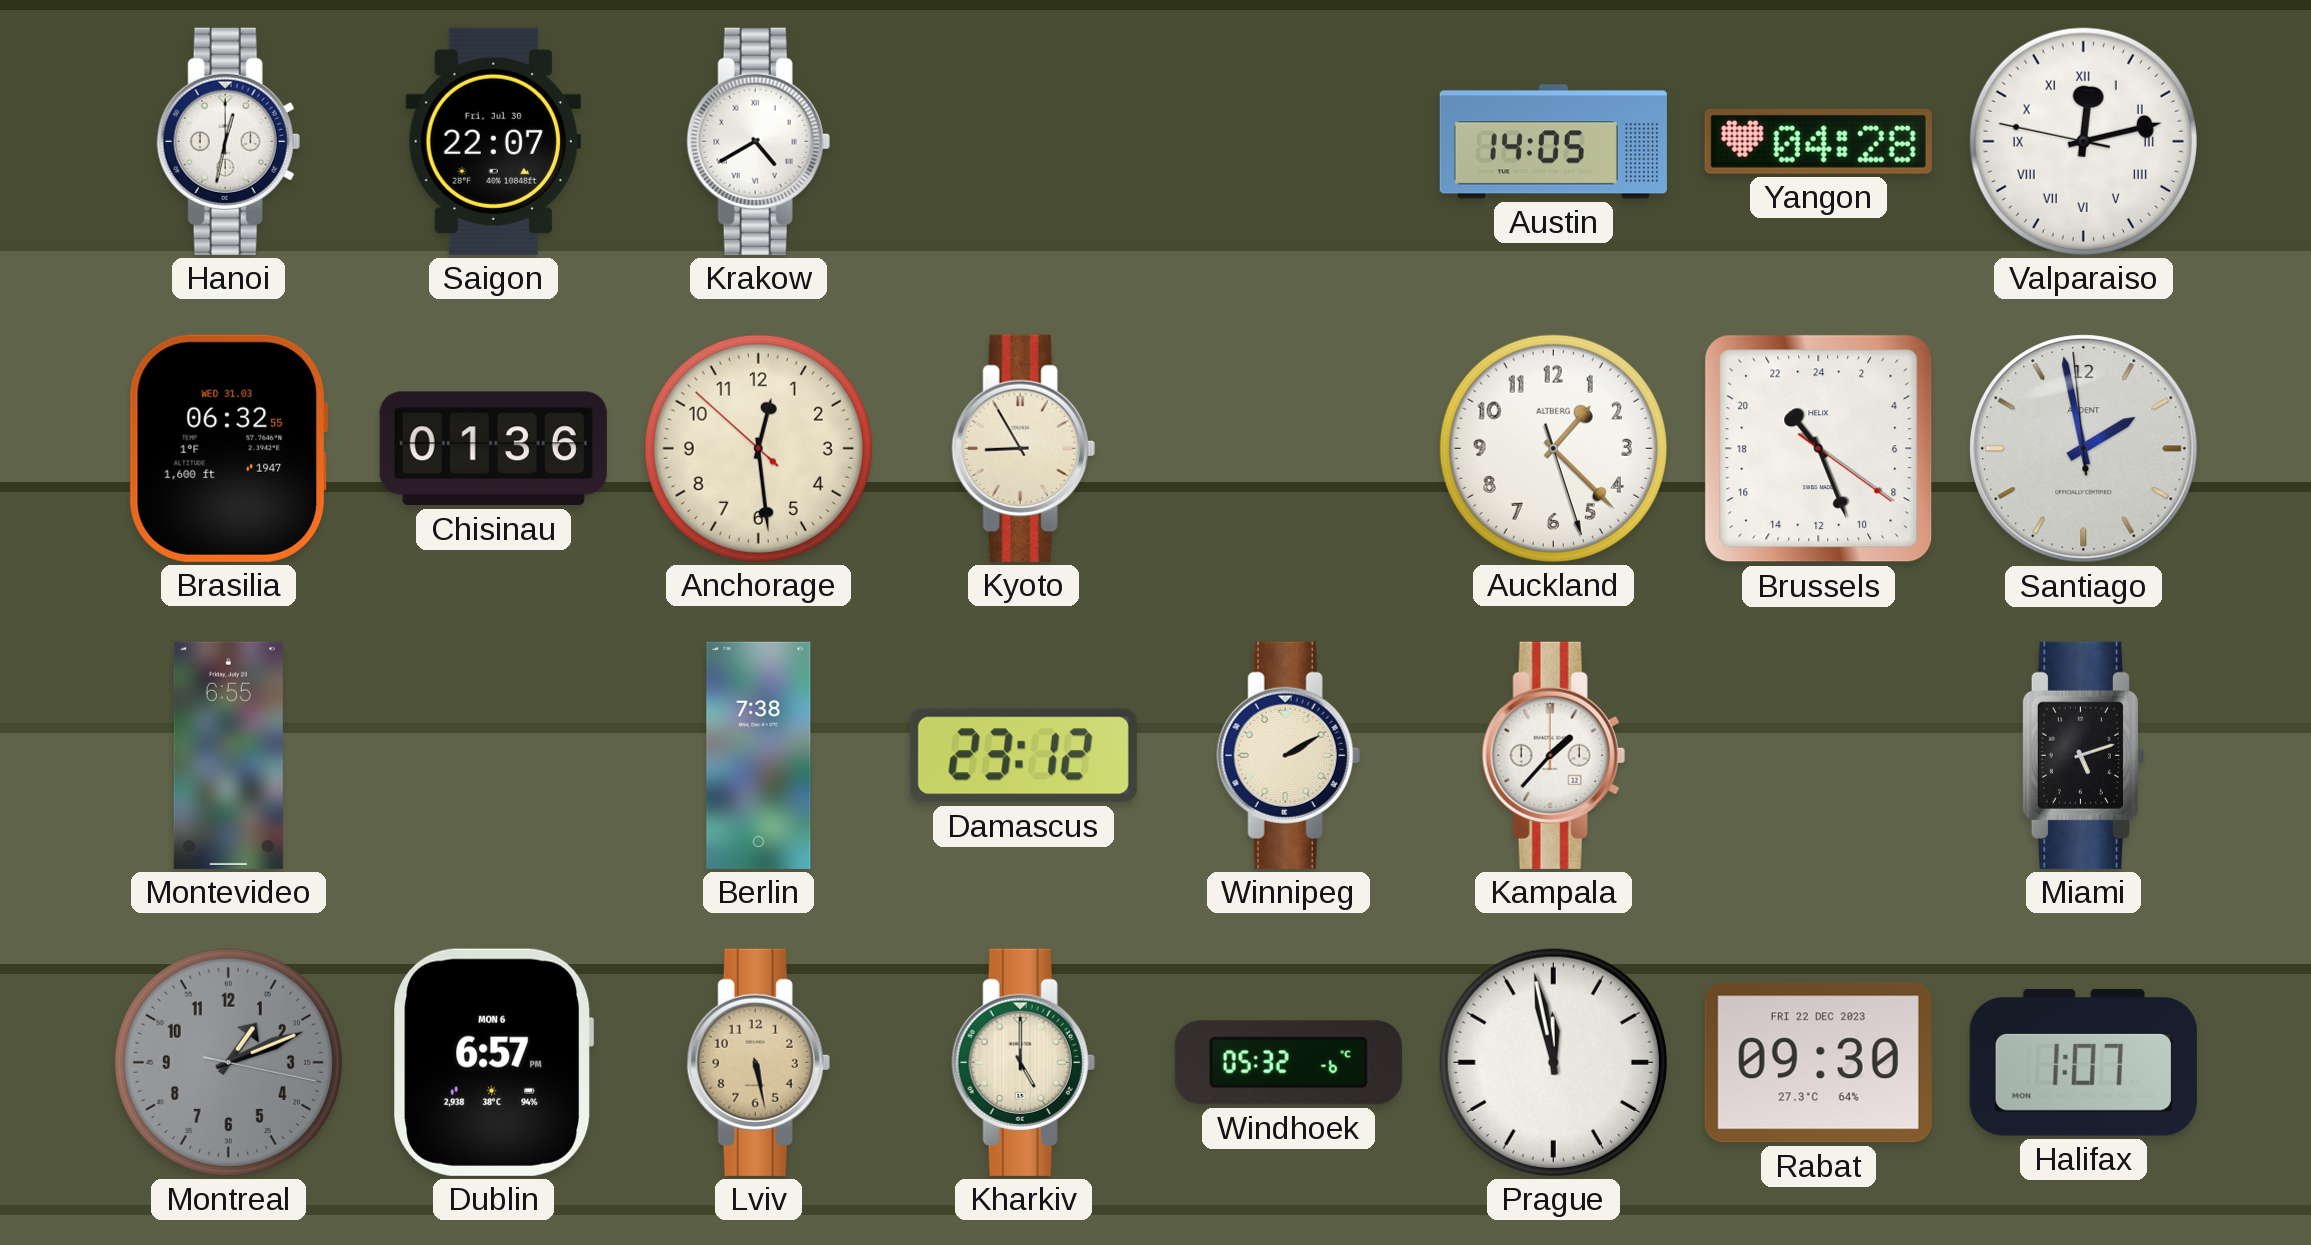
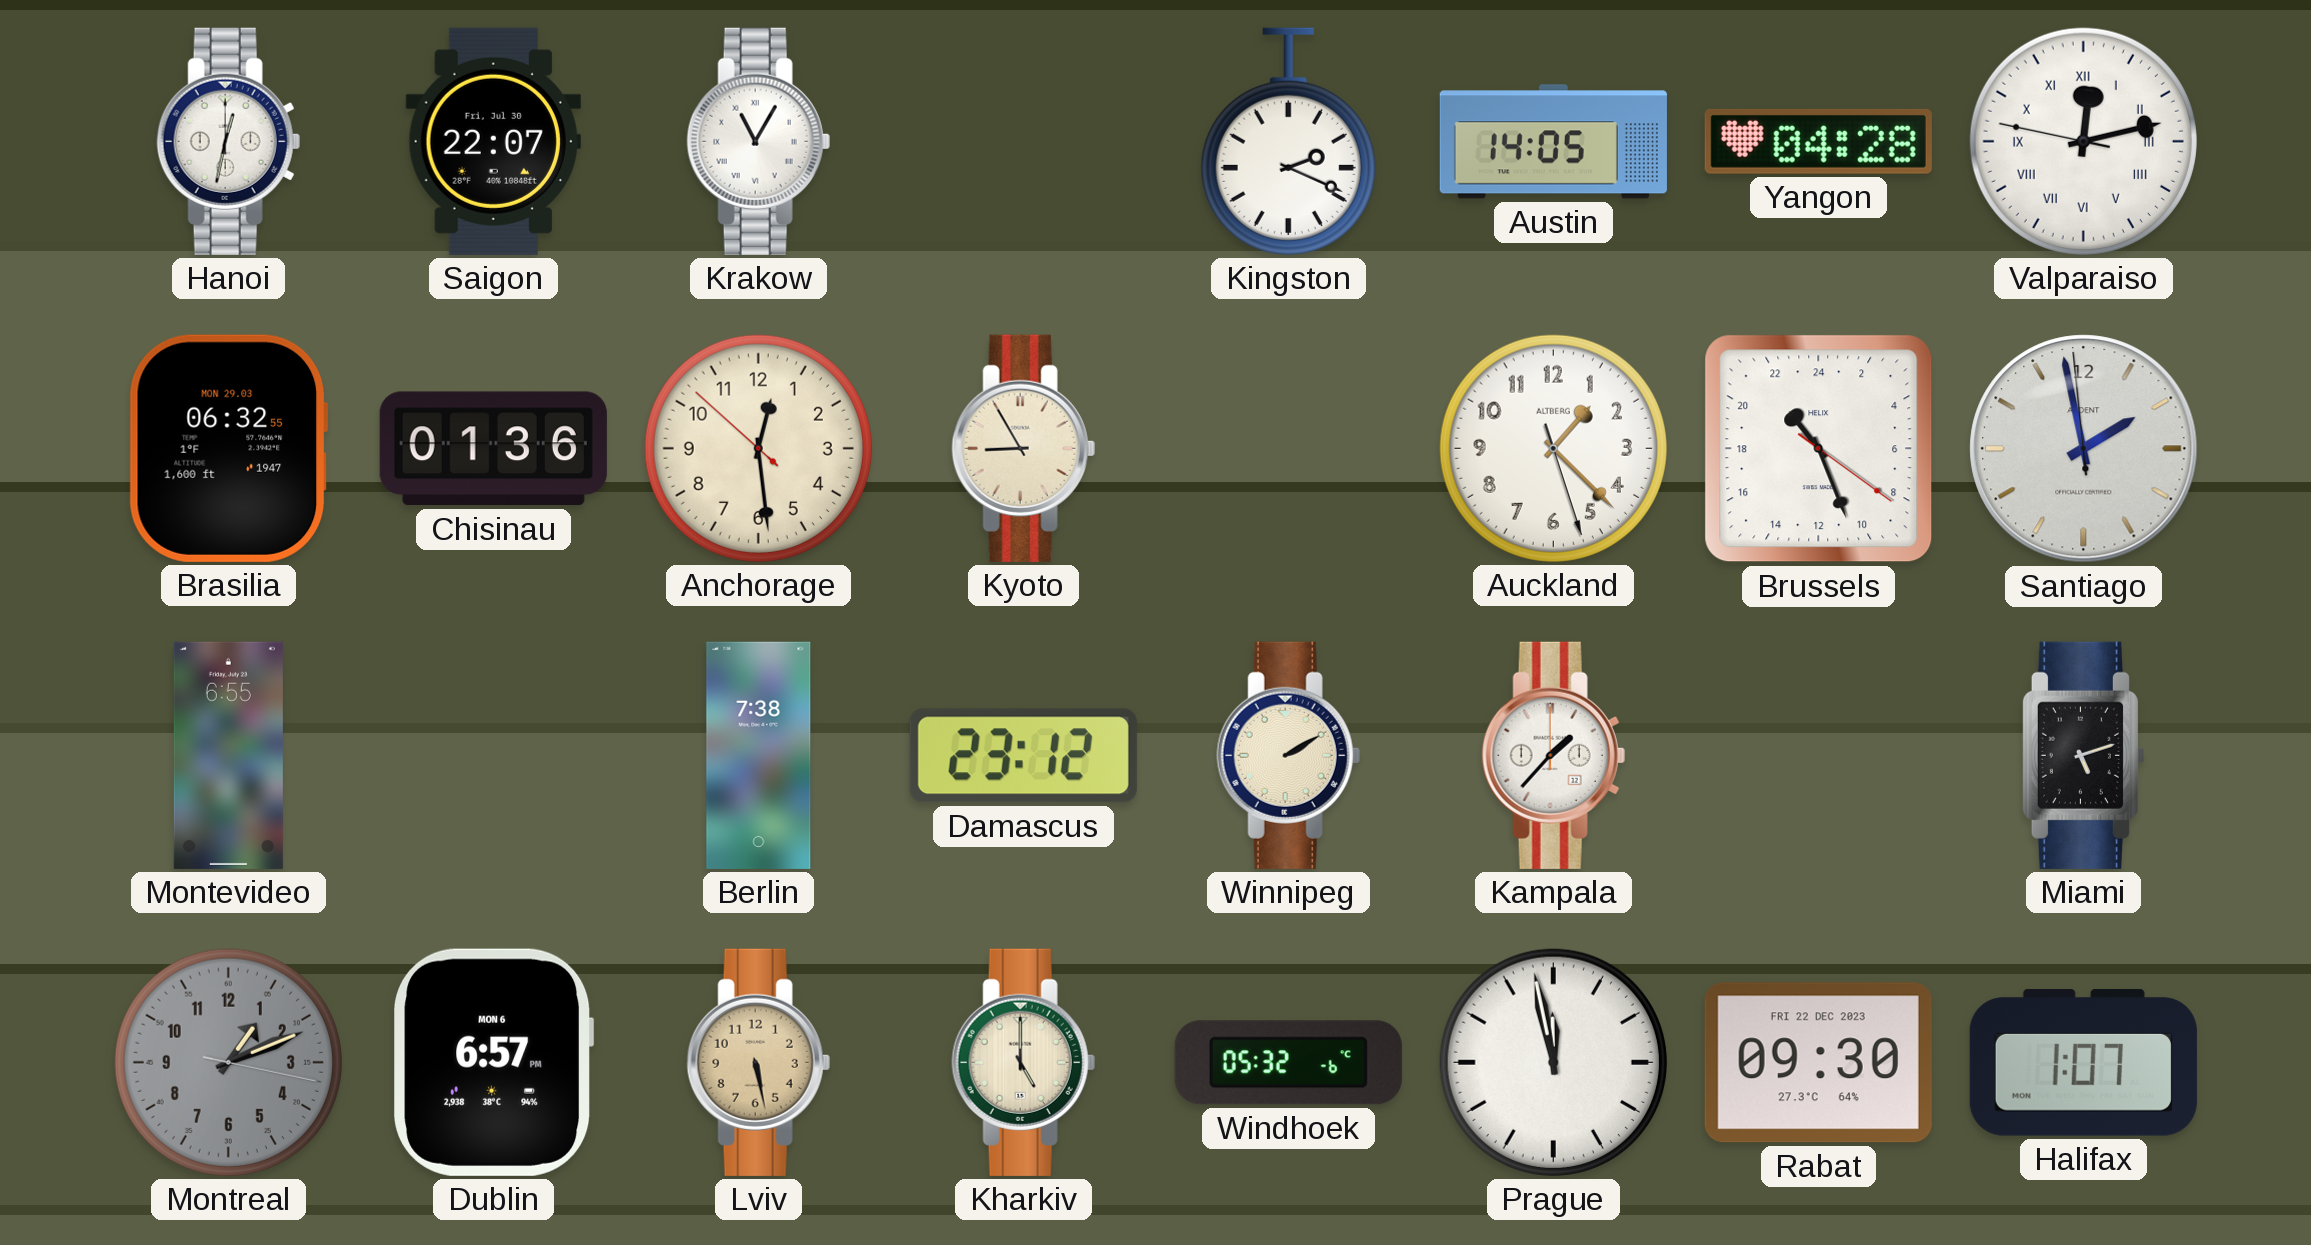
Krakow: 4:40 -> 11:05
Kingston: none -> 2:19
Brasilia date: WED 31.03 -> MON 29.03
